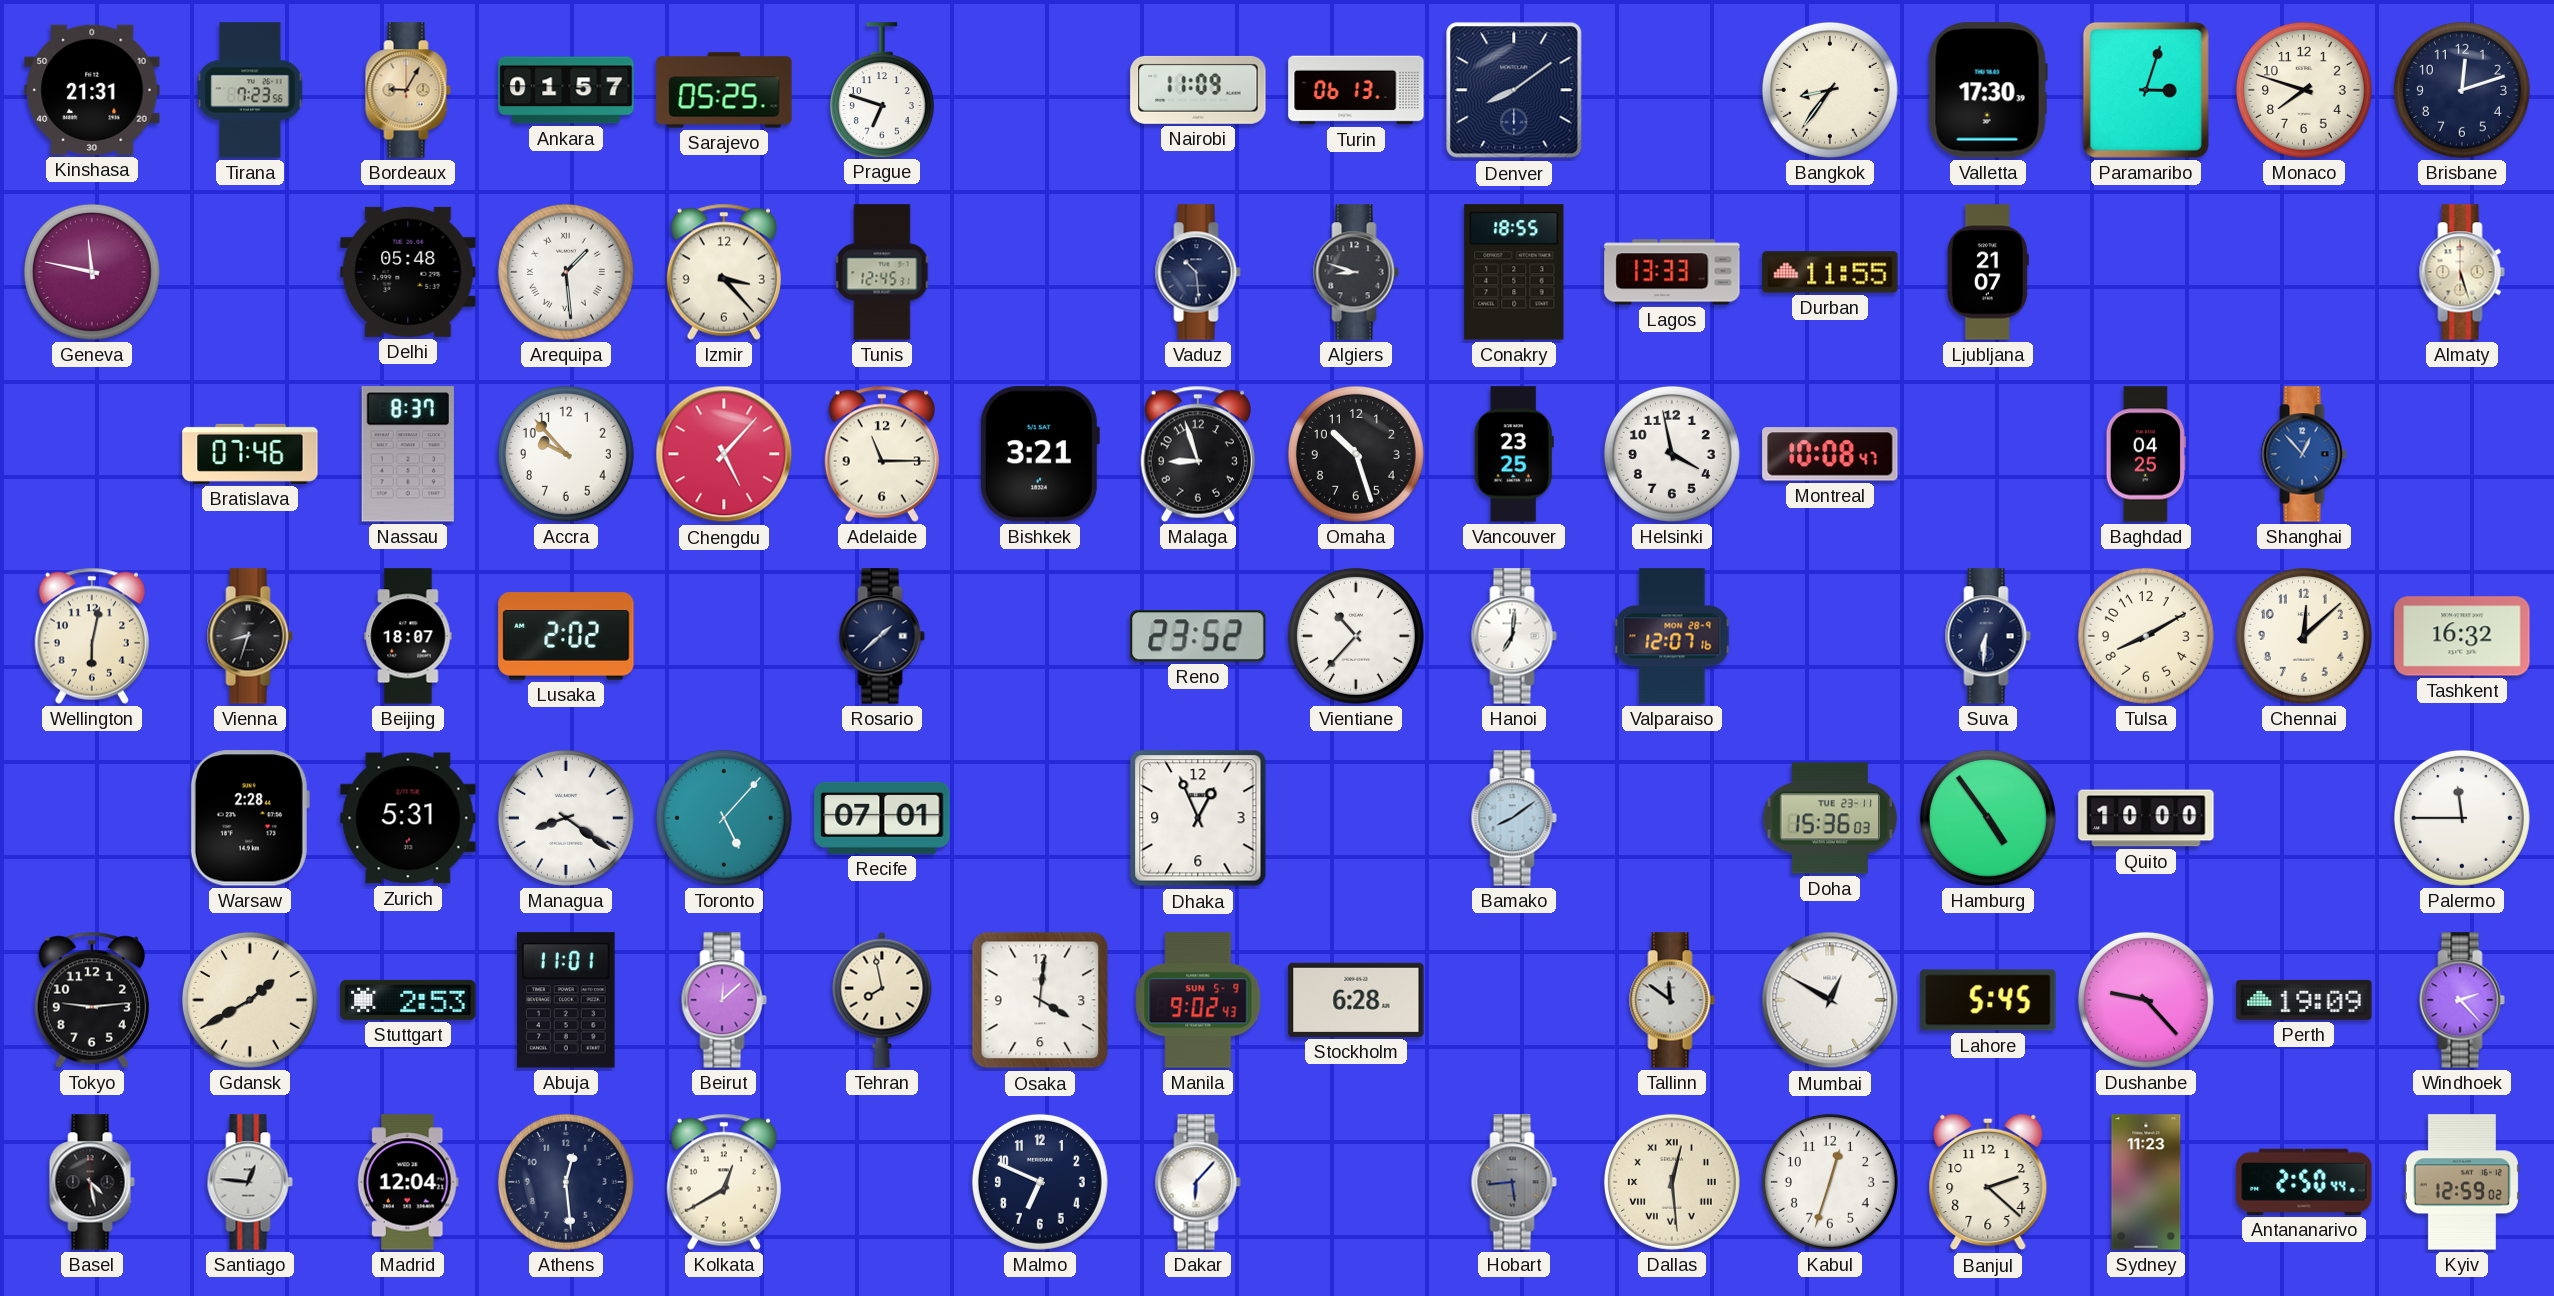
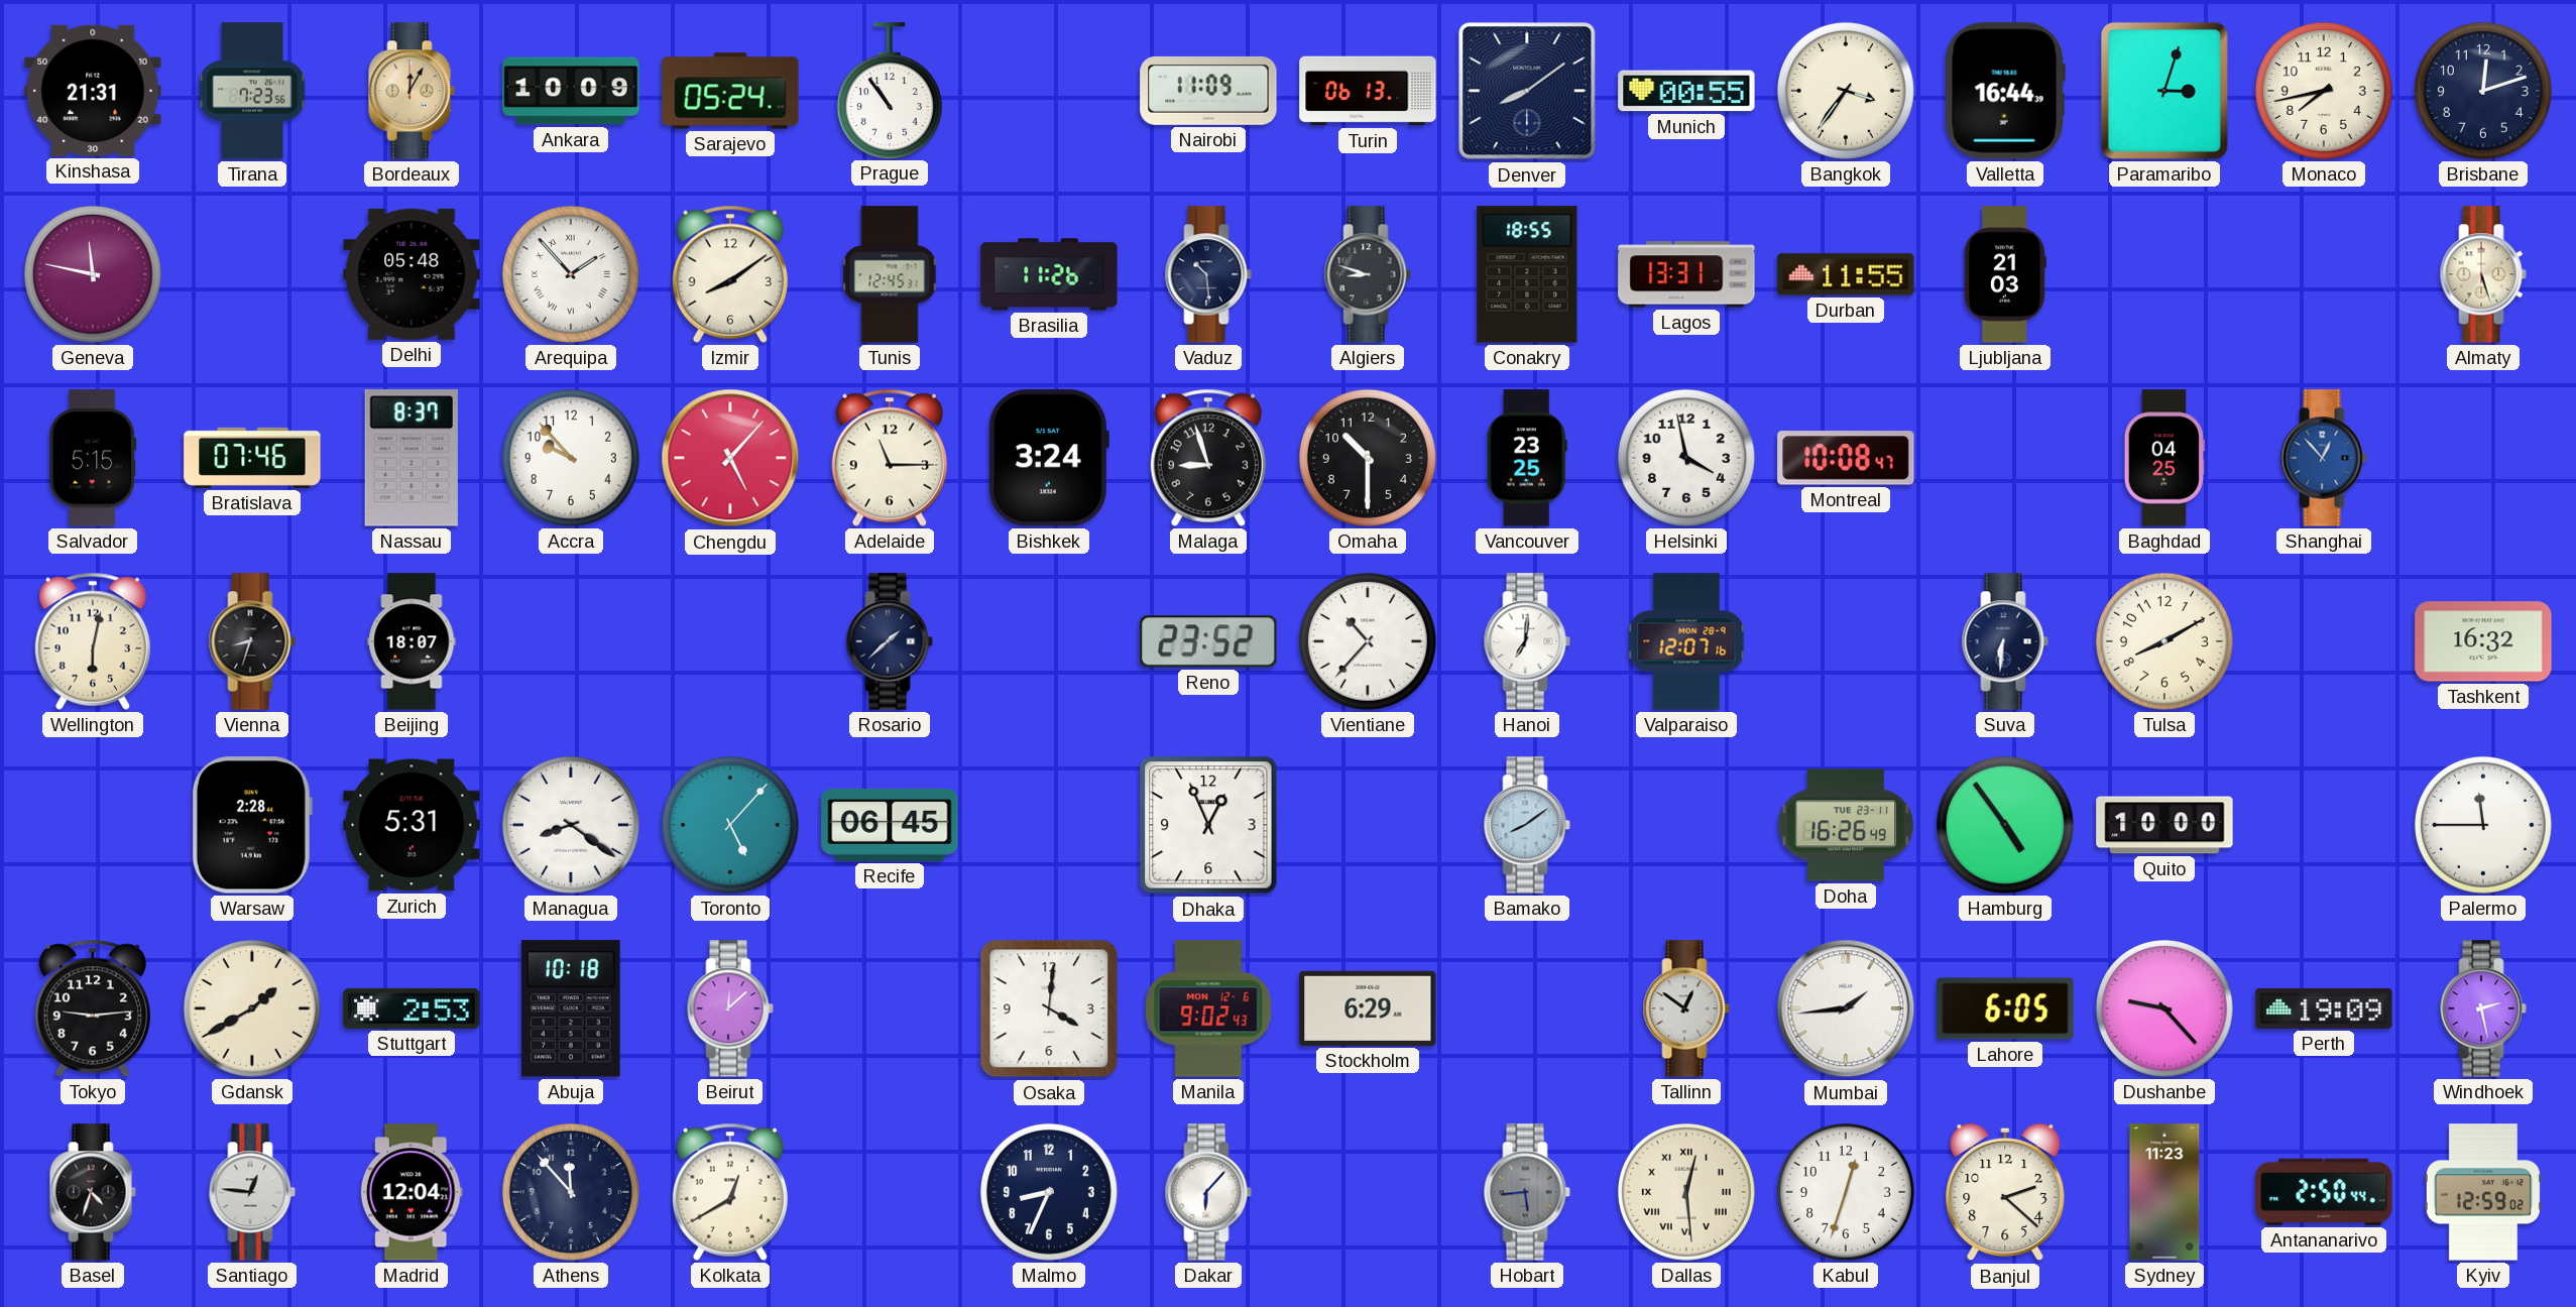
Bordeaux: 9:05 -> 12:05
Ankara: 01:57 -> 10:09
Sarajevo: 05:25 -> 05:24
Prague: 6:48 -> 10:54
Munich: none -> 00:55
Bangkok: 8:36 -> 3:36
Valletta: 17:30 -> 16:44
Monaco: 7:48 -> 7:43
Arequipa: 1:29 -> 1:53
Izmir: 3:23 -> 8:09
Brasilia: none -> 11:26
Lagos: 13:33 -> 13:31
Ljubljana: 21:07 -> 21:03
Salvador: none -> 5:15
Bishkek: 3:21 -> 3:24
Omaha: 10:27 -> 10:30
Lusaka: 2:02 -> none
Chennai: 12:08 -> none
Recife: 07:01 -> 06:45
Doha: 15:36 -> 16:26
Abuja: 11:01 -> 10:18
Tehran: 7:58 -> none
Manila date: SUN 5-9 -> MON 12-6
Stockholm: 6:28 -> 6:29
Tallinn: 11:51 -> 12:51
Mumbai: 12:50 -> 1:44
Lahore: 5:45 -> 6:05
Windhoek: 2:23 -> 2:28
Basel: 4:28 -> 4:33
Athens: 12:29 -> 11:53
Malmo: 6:49 -> 8:34
